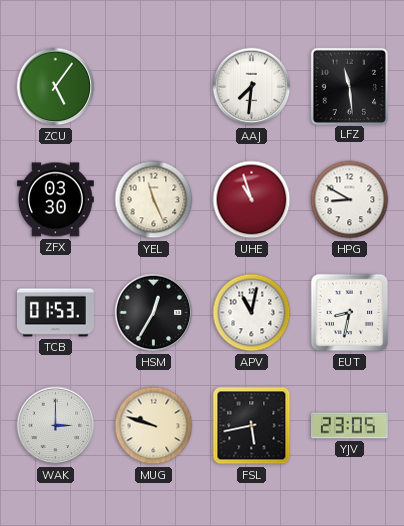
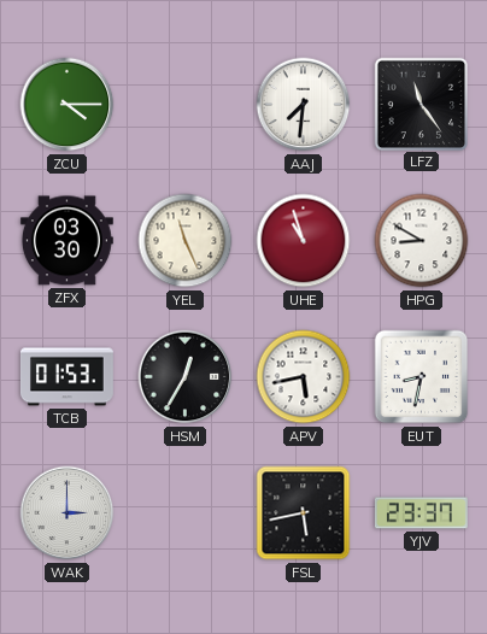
ZCU: 5:06 -> 4:15
LFZ: 11:29 -> 11:24
APV: 11:02 -> 5:43
MUG: 9:48 -> none
YJV: 23:05 -> 23:37
